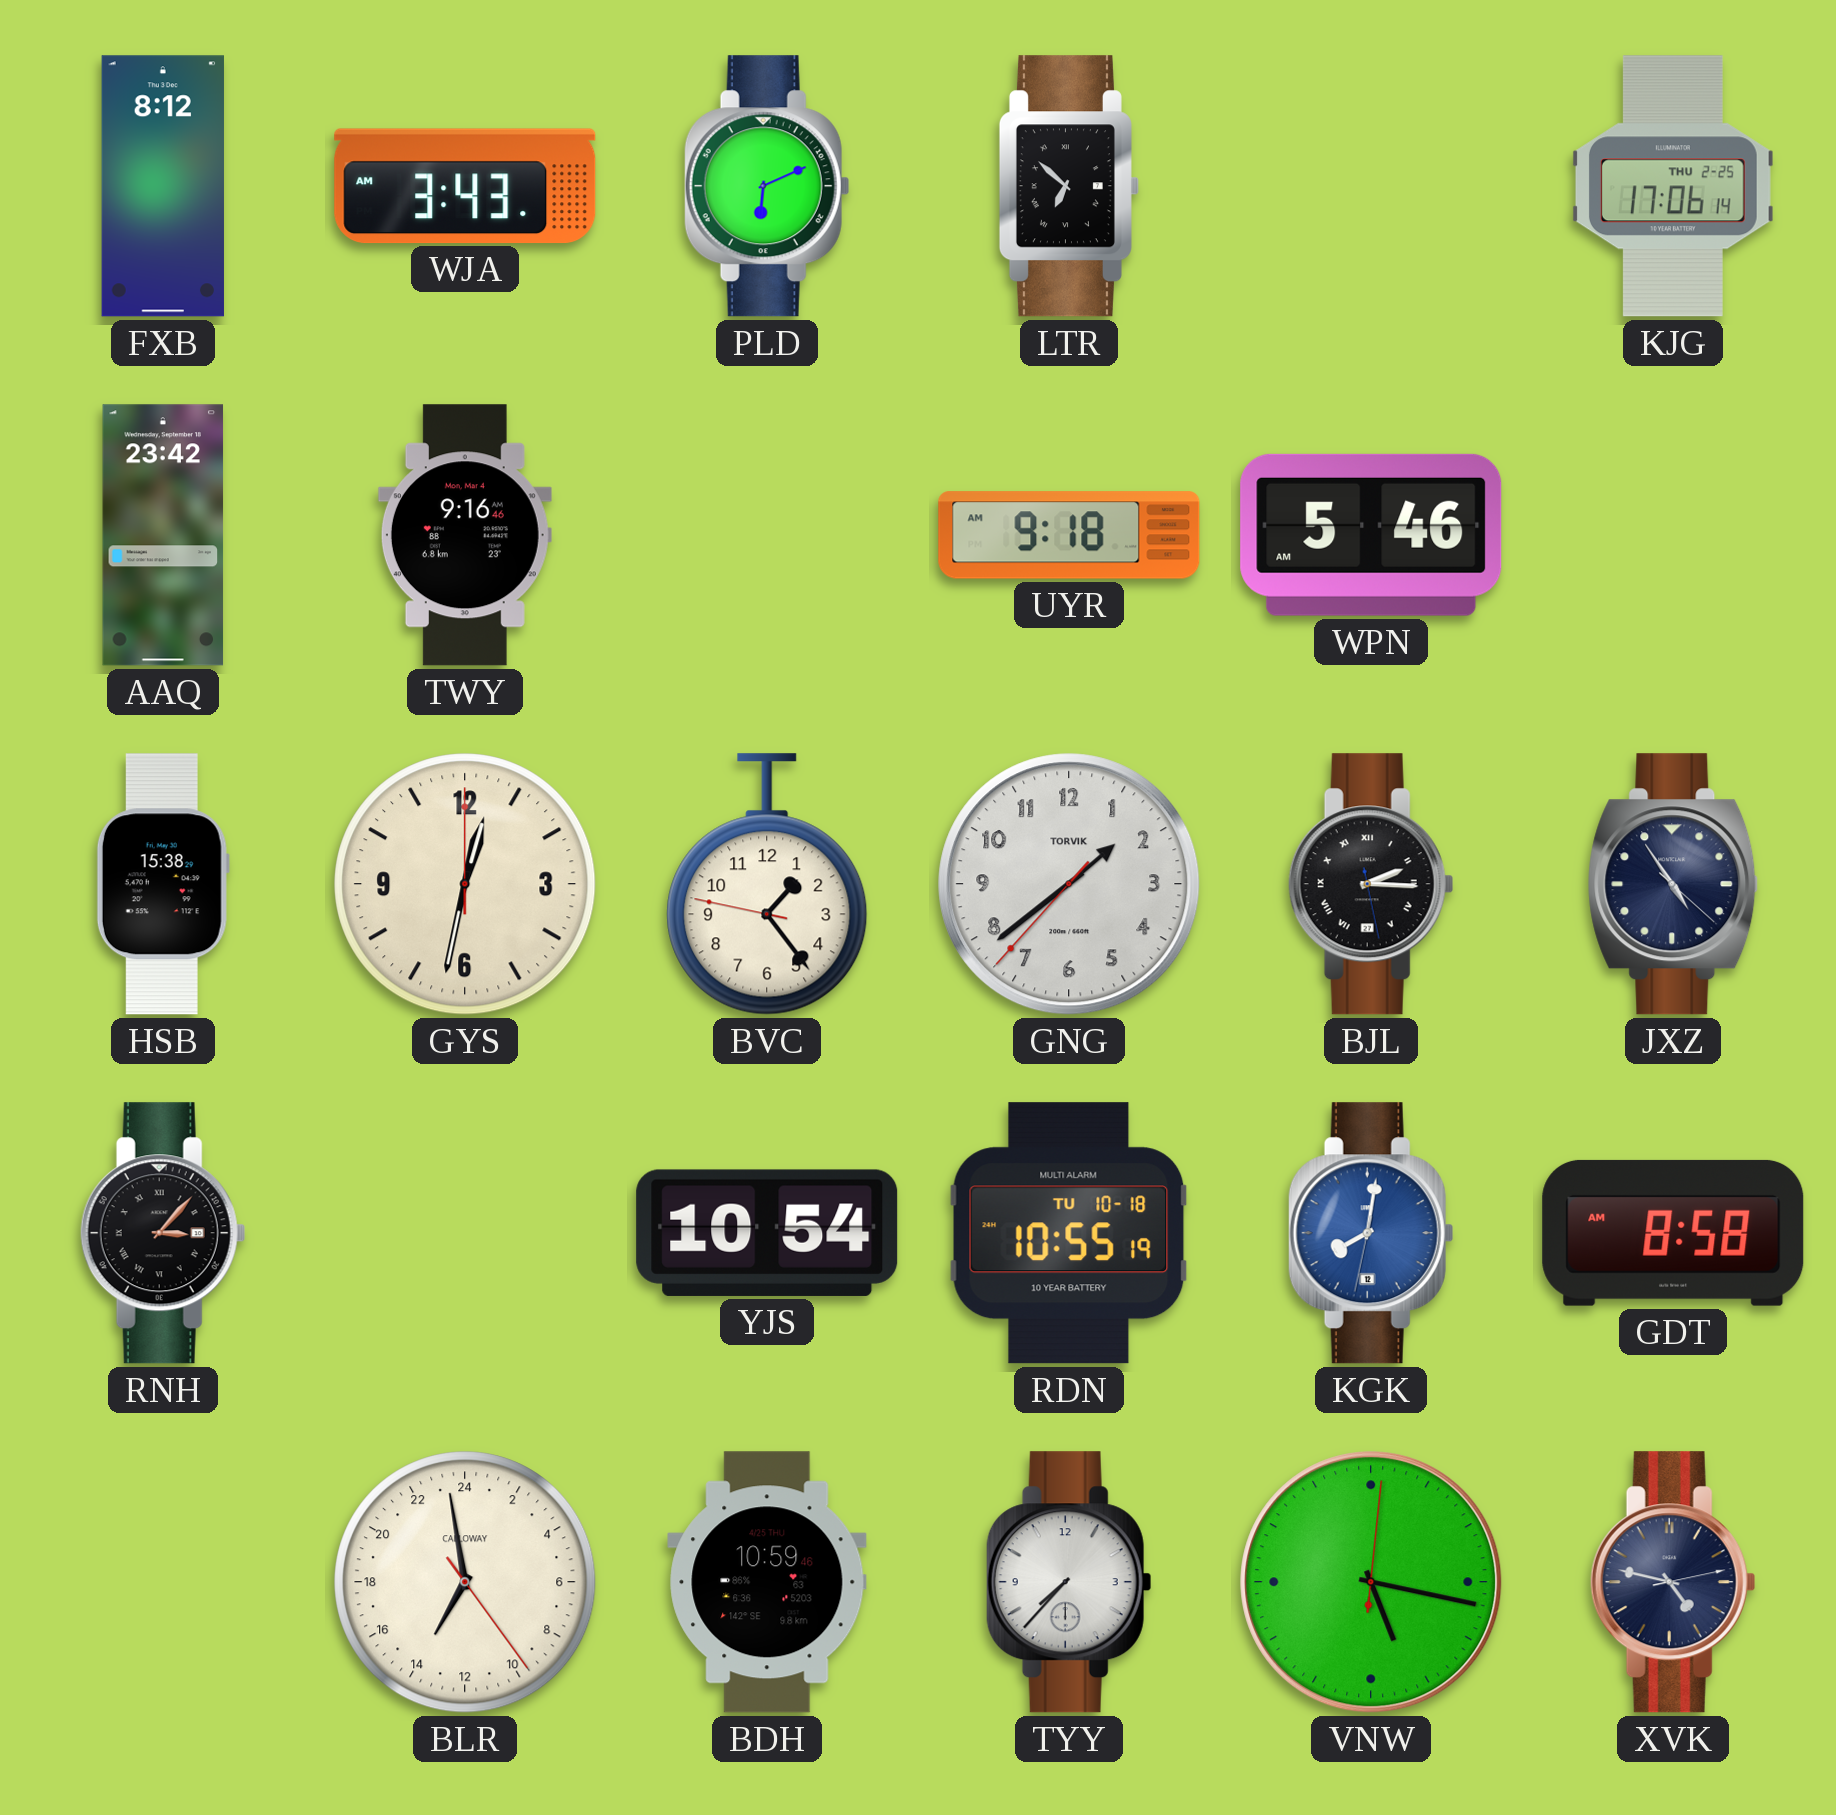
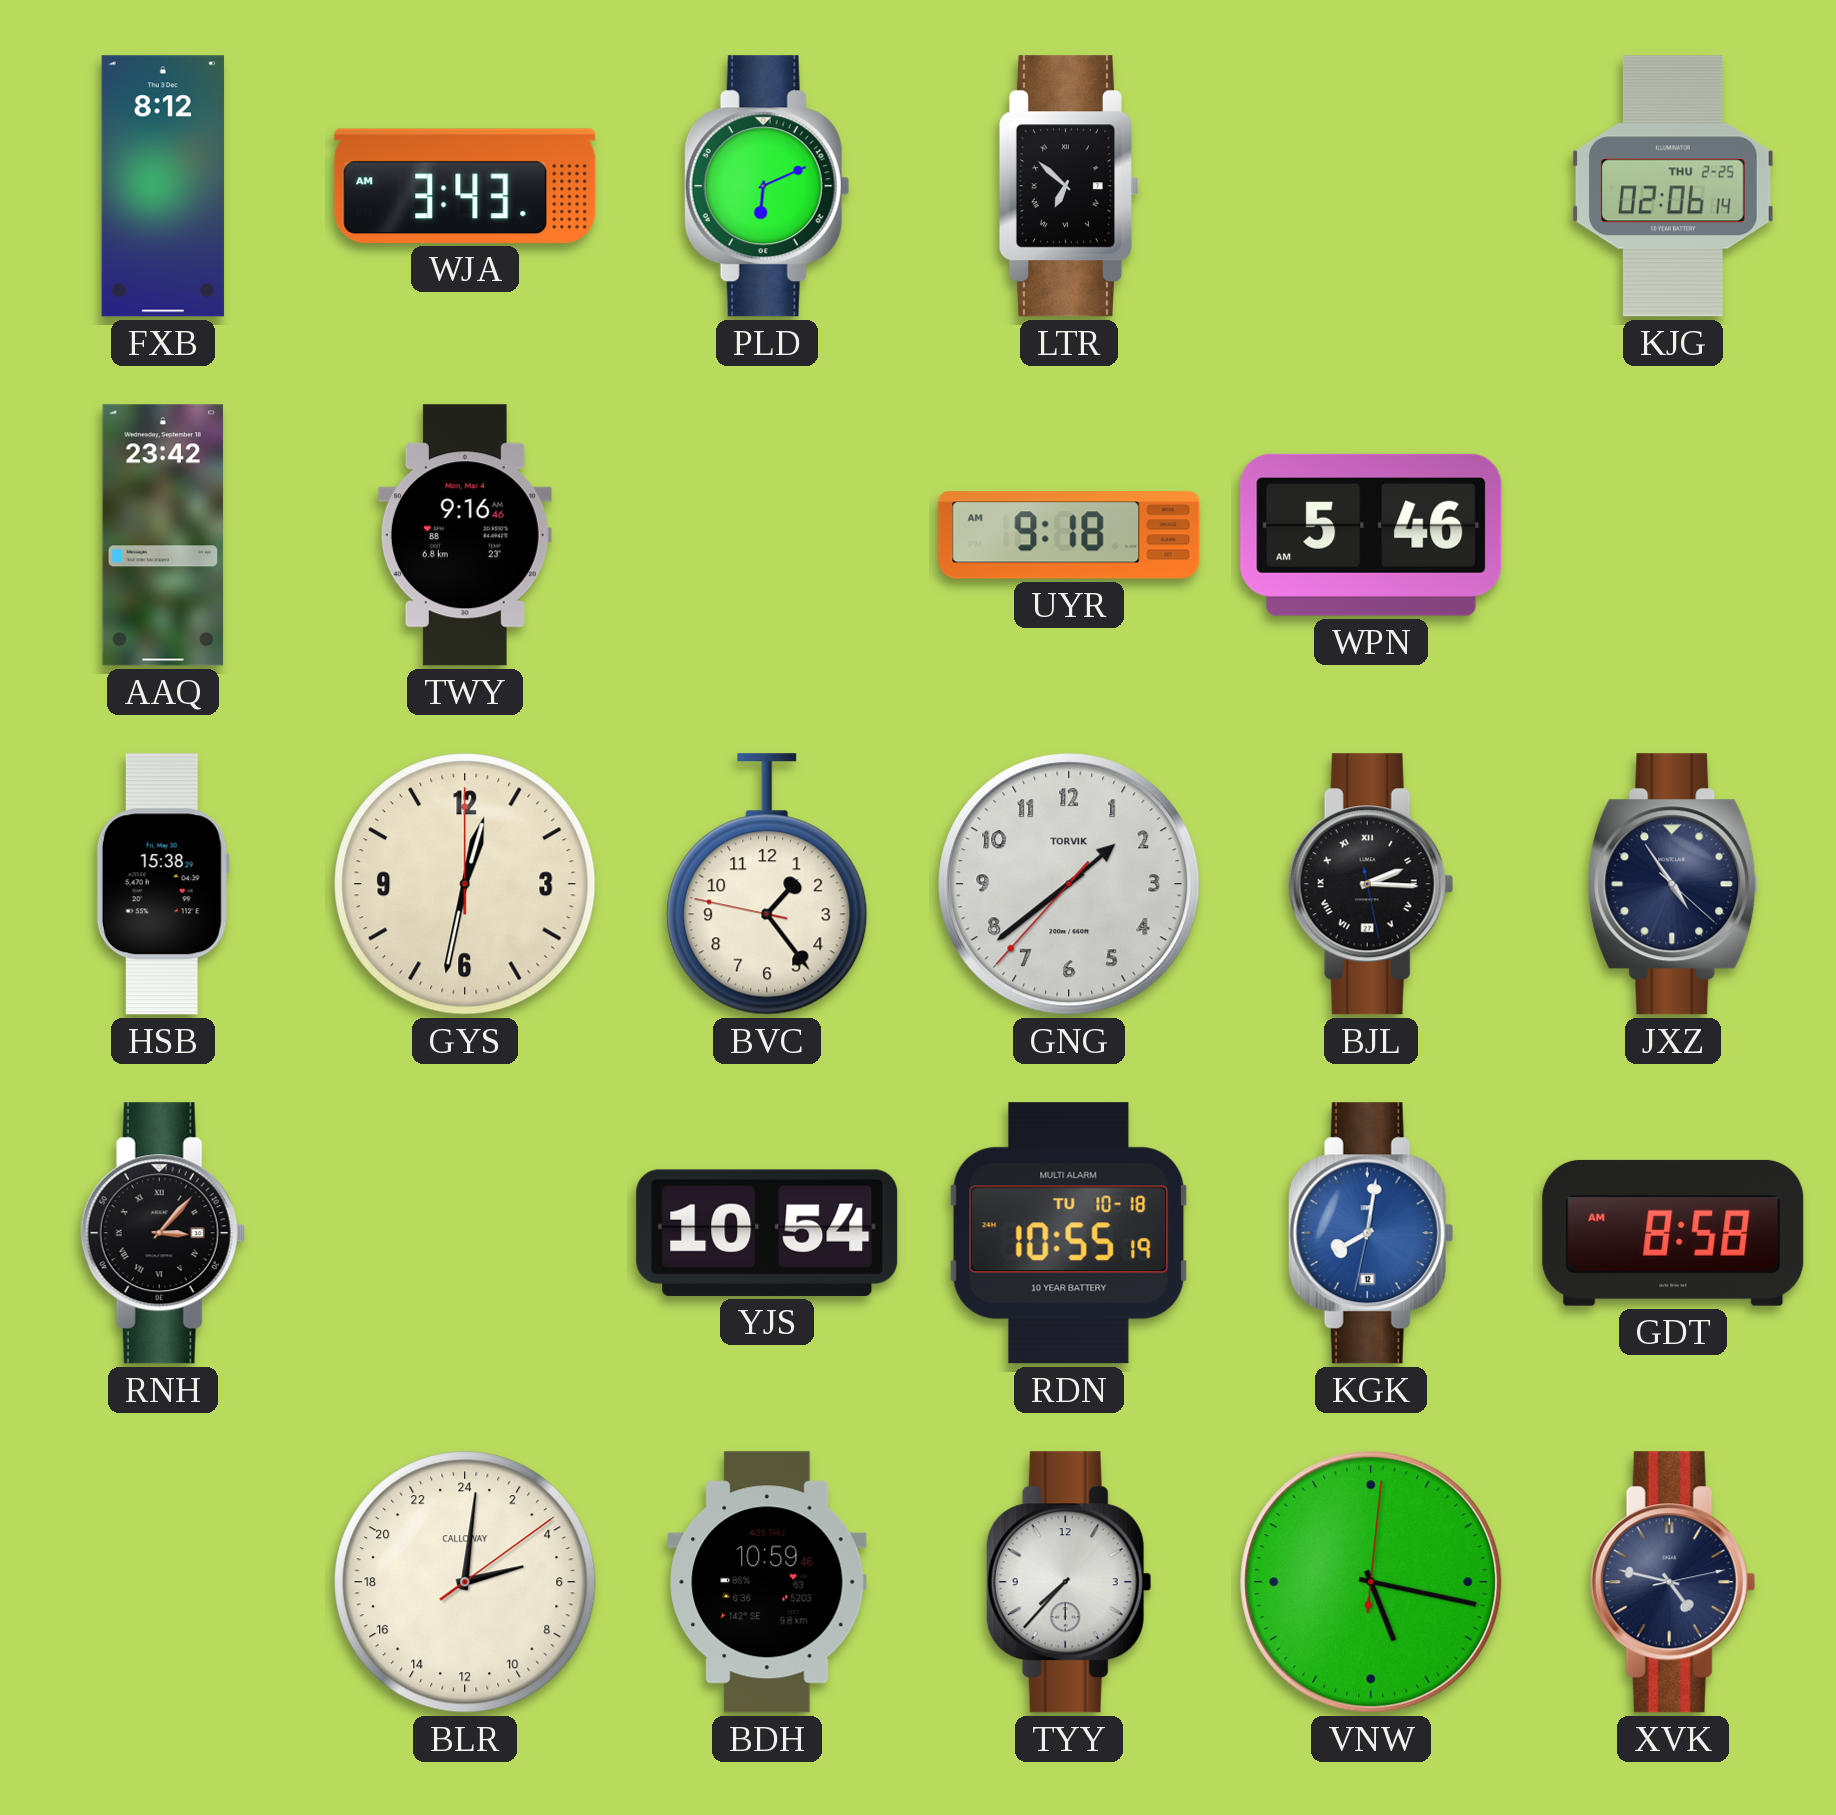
KJG: 17:06 -> 02:06
BLR: 13:58 -> 5:01
